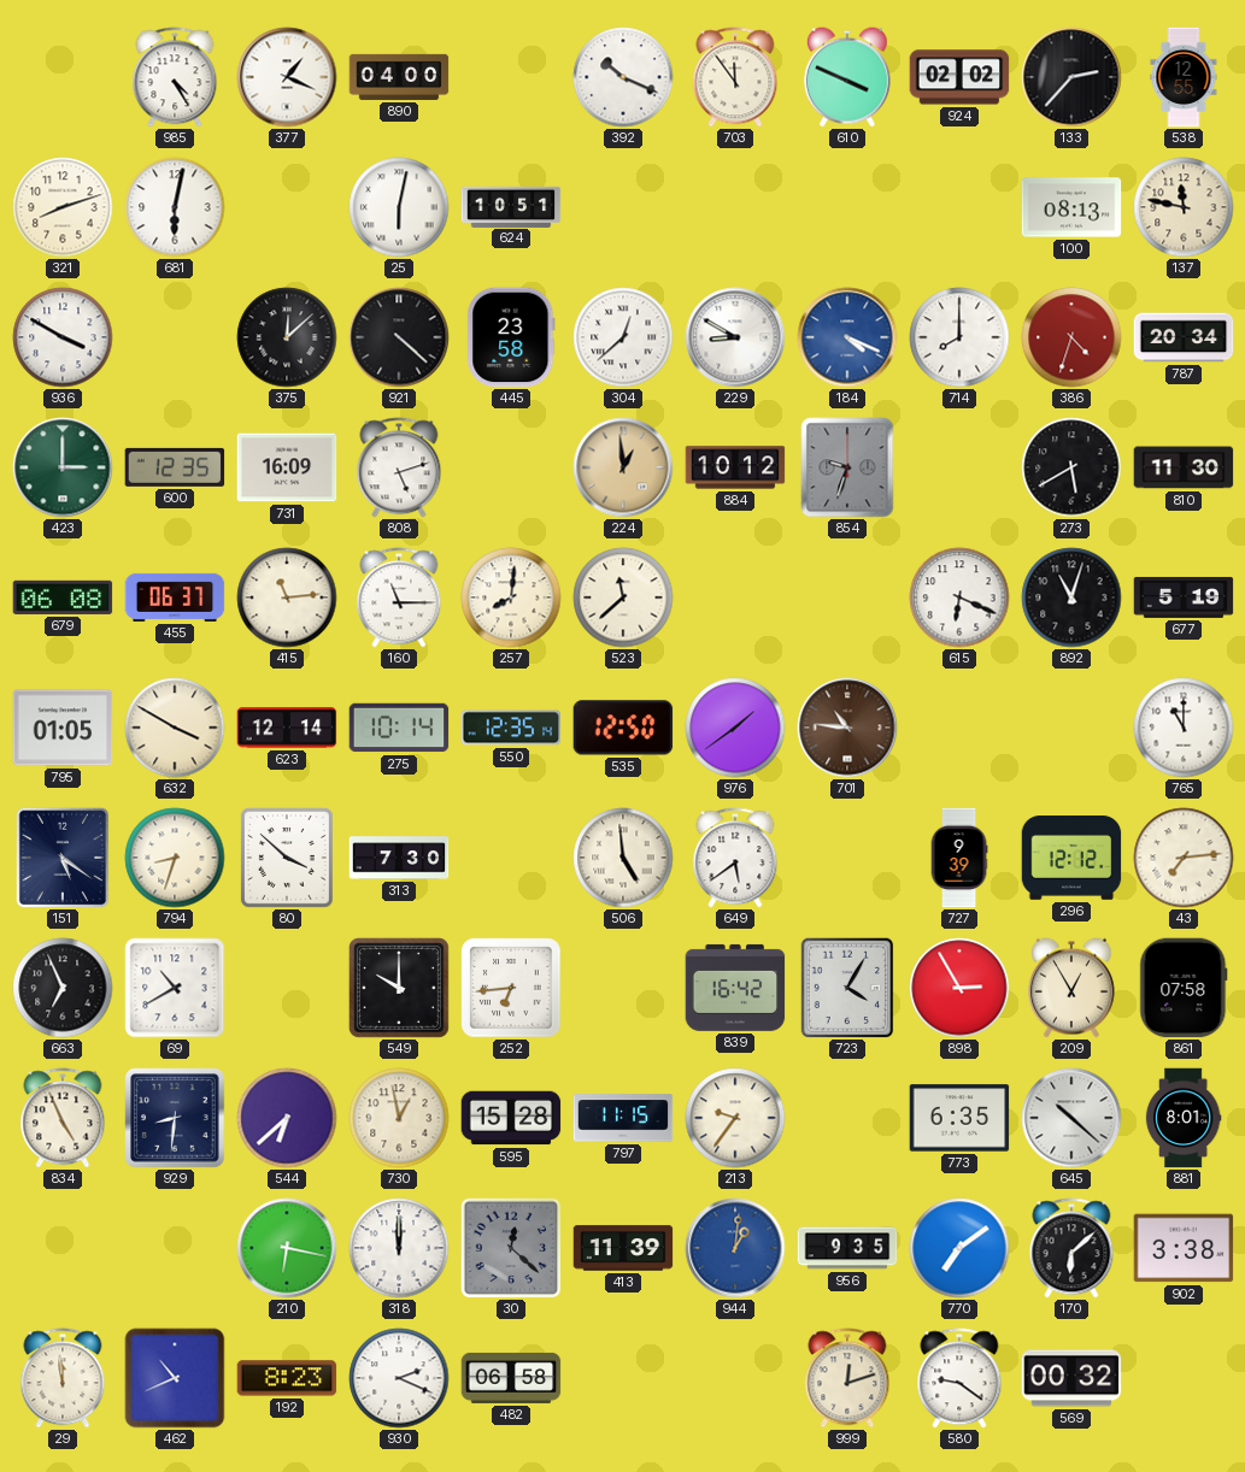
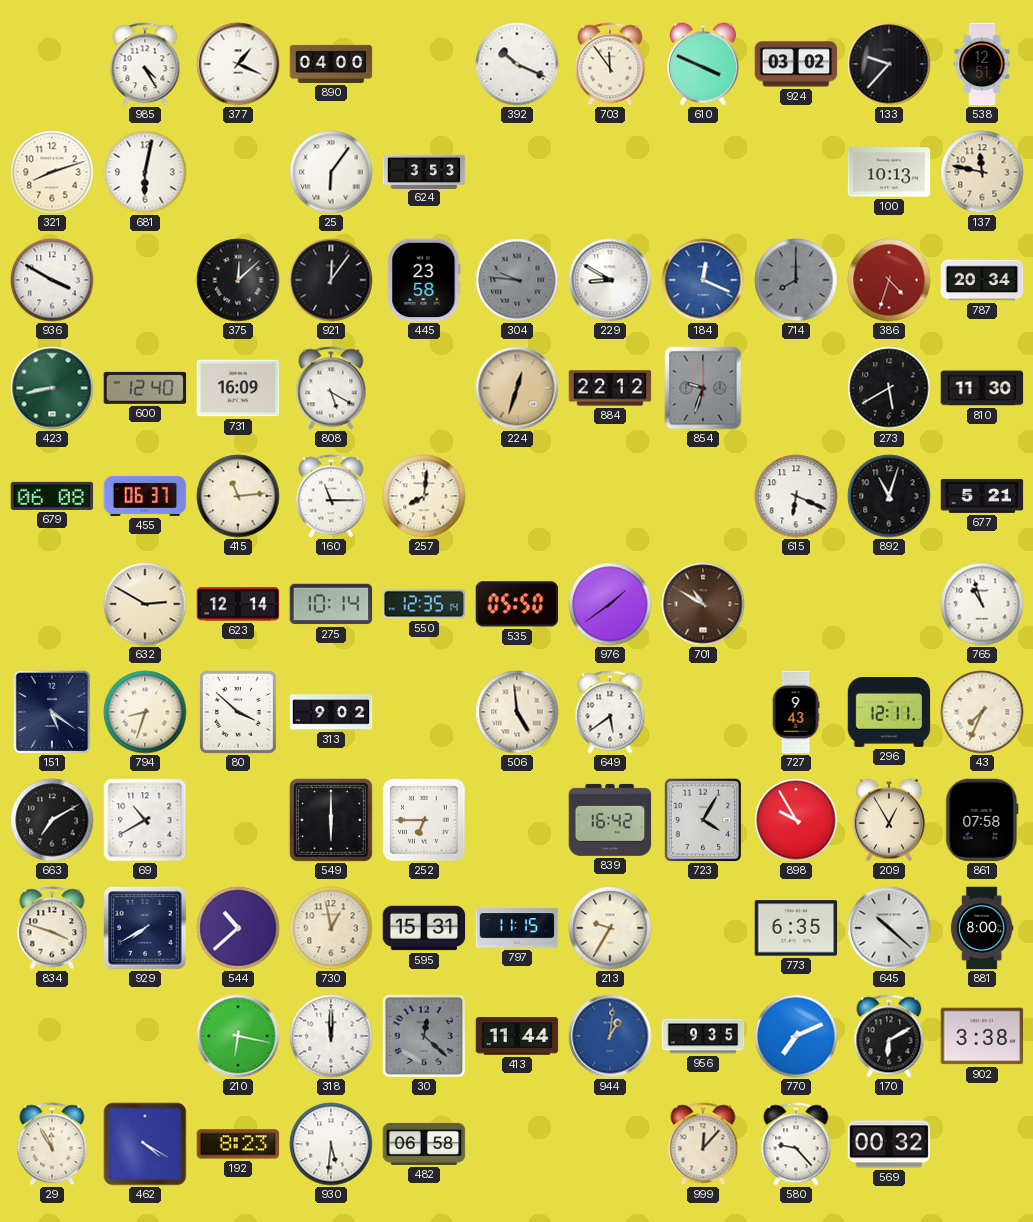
924: 02:02 -> 03:02
133: 2:37 -> 9:37
538: 12:55 -> 12:51
25: 6:02 -> 6:06
624: 10:51 -> 3:53
100: 08:13 -> 10:13
921: 4:22 -> 12:06
304: 12:38 -> 9:46
304 dial: white -> grey
184: 4:19 -> 12:19
714 dial: white -> grey
423: 3:00 -> 8:43
600: 12:35 -> 12:40
808: 5:12 -> 5:20
224: 12:59 -> 12:33
884: 10:12 -> 22:12
523: 11:38 -> none
677: 5:19 -> 5:21
795: 01:05 -> none
632: 3:50 -> 2:50
535: 12:50 -> 05:50
701: 10:46 -> 10:50
765: 11:00 -> 10:57
313: 7:30 -> 9:02
727: 9:39 -> 9:43
296: 12:12 -> 12:11
43: 7:14 -> 7:34
663: 6:56 -> 7:10
549: 10:00 -> 6:00
252: 6:44 -> 6:45
898: 2:55 -> 9:55
834: 4:56 -> 3:48
929: 8:31 -> 7:40
544: 6:38 -> 10:38
595: 15:28 -> 15:31
213: 9:36 -> 9:35
881: 8:01 -> 8:00
413: 11:39 -> 11:44
770: 7:09 -> 7:11
170: 6:08 -> 6:10
29: 11:59 -> 11:55
462: 10:41 -> 4:20
930: 2:19 -> 5:31
999: 12:12 -> 12:07
580: 9:21 -> 9:23
